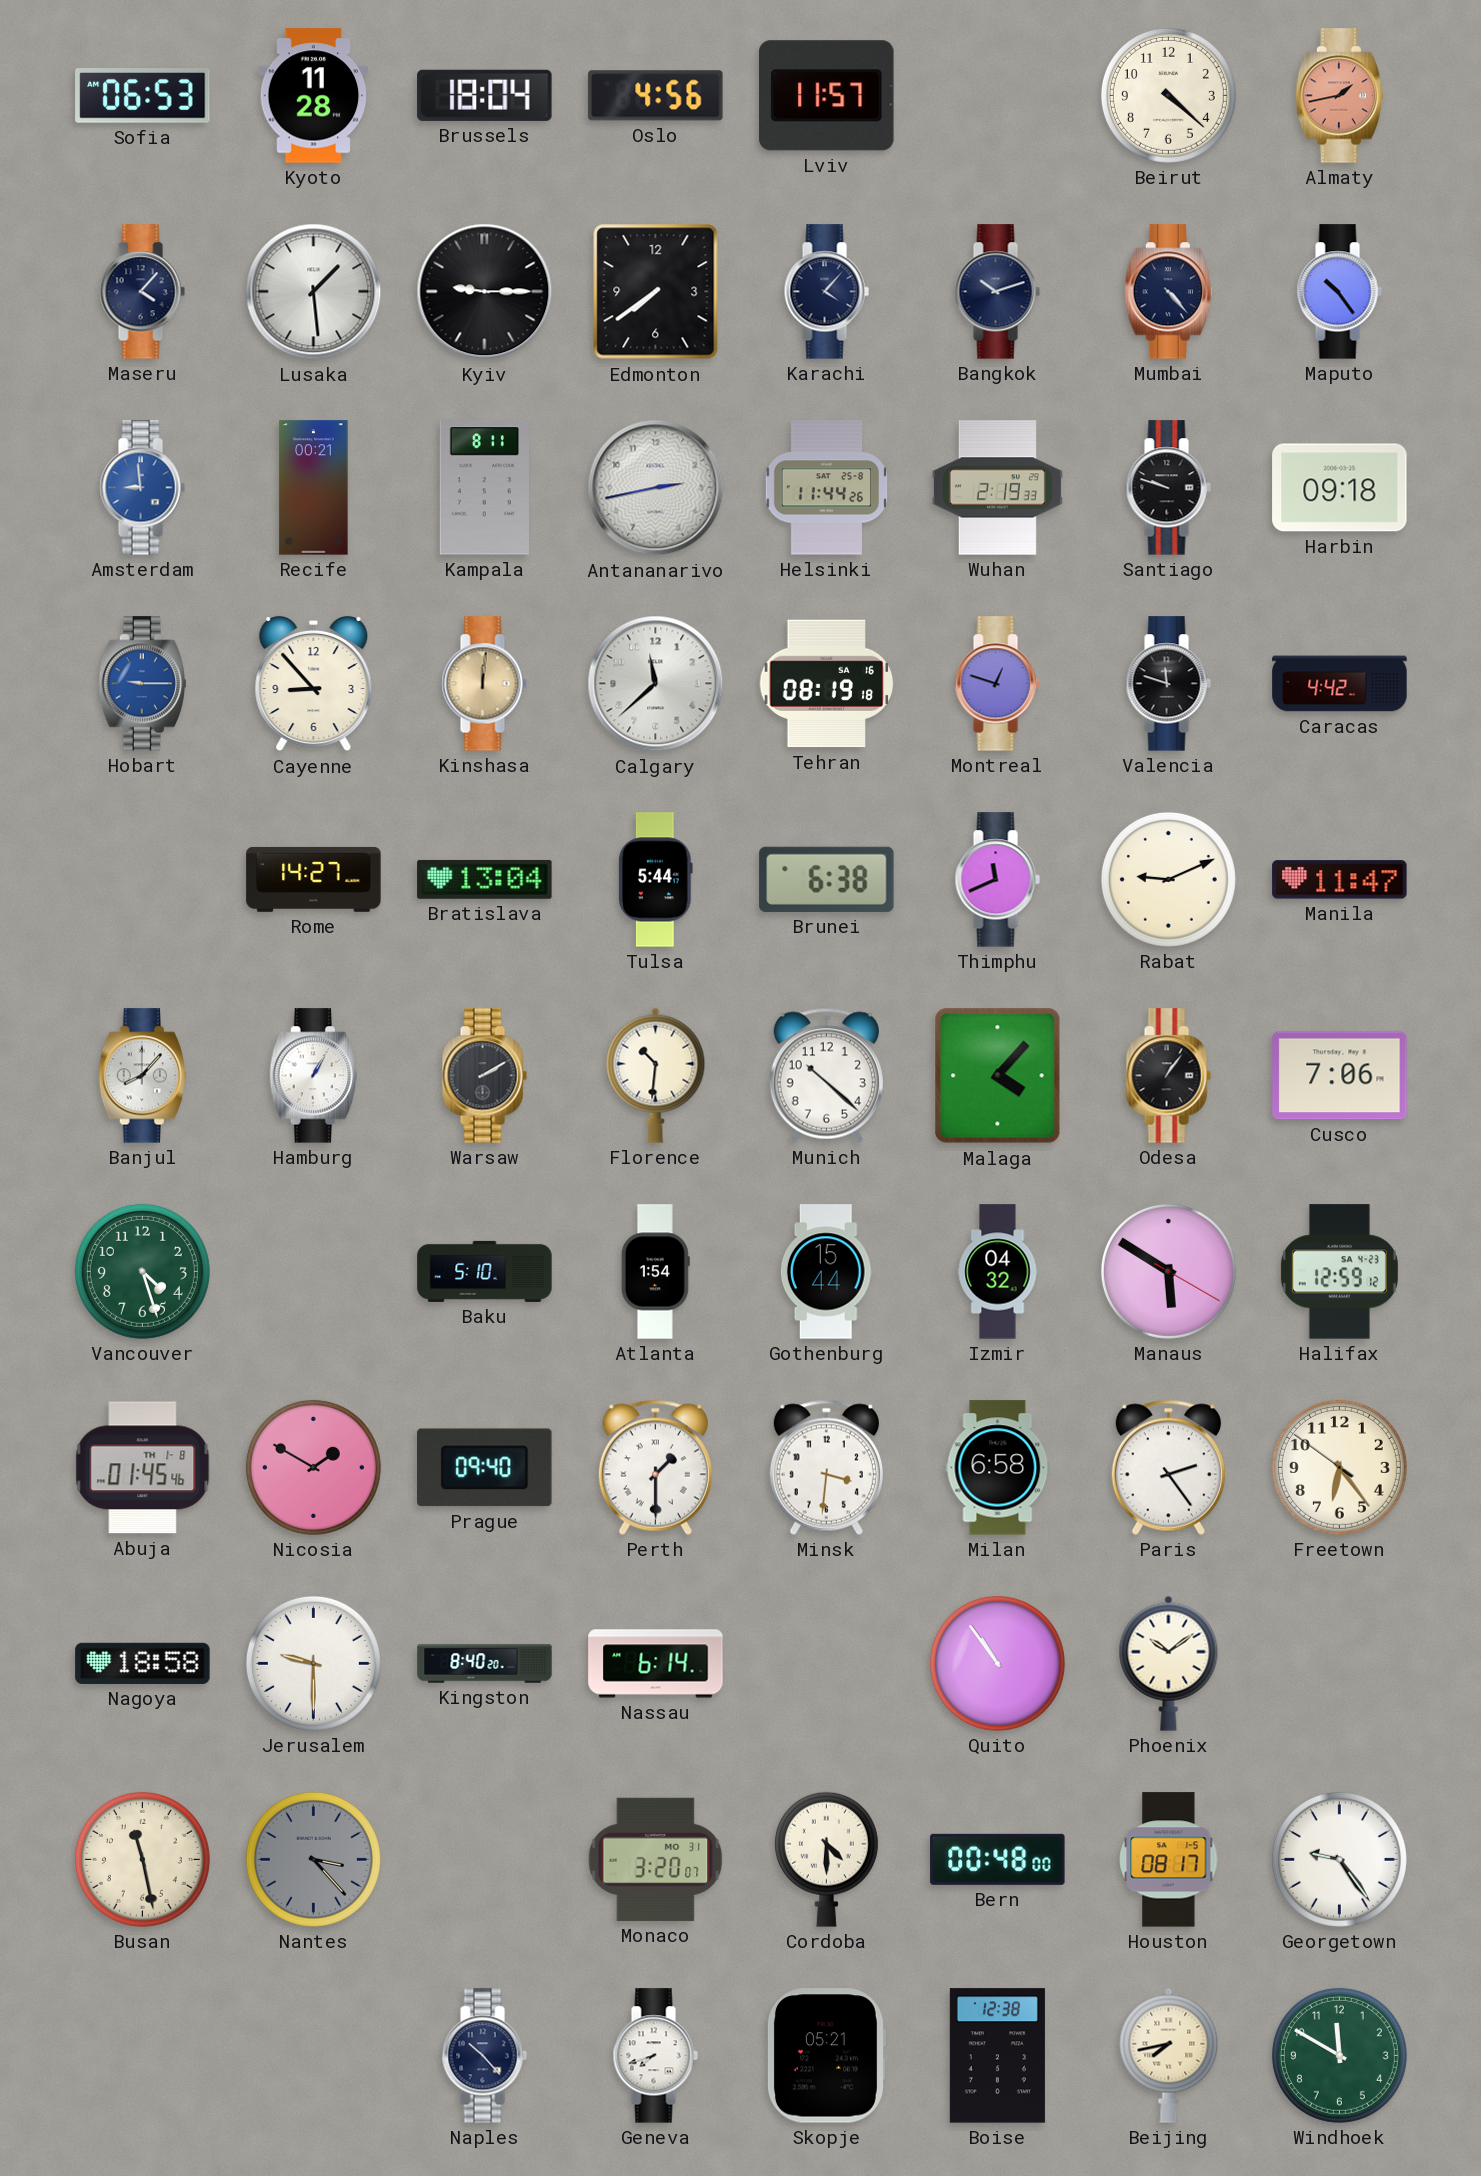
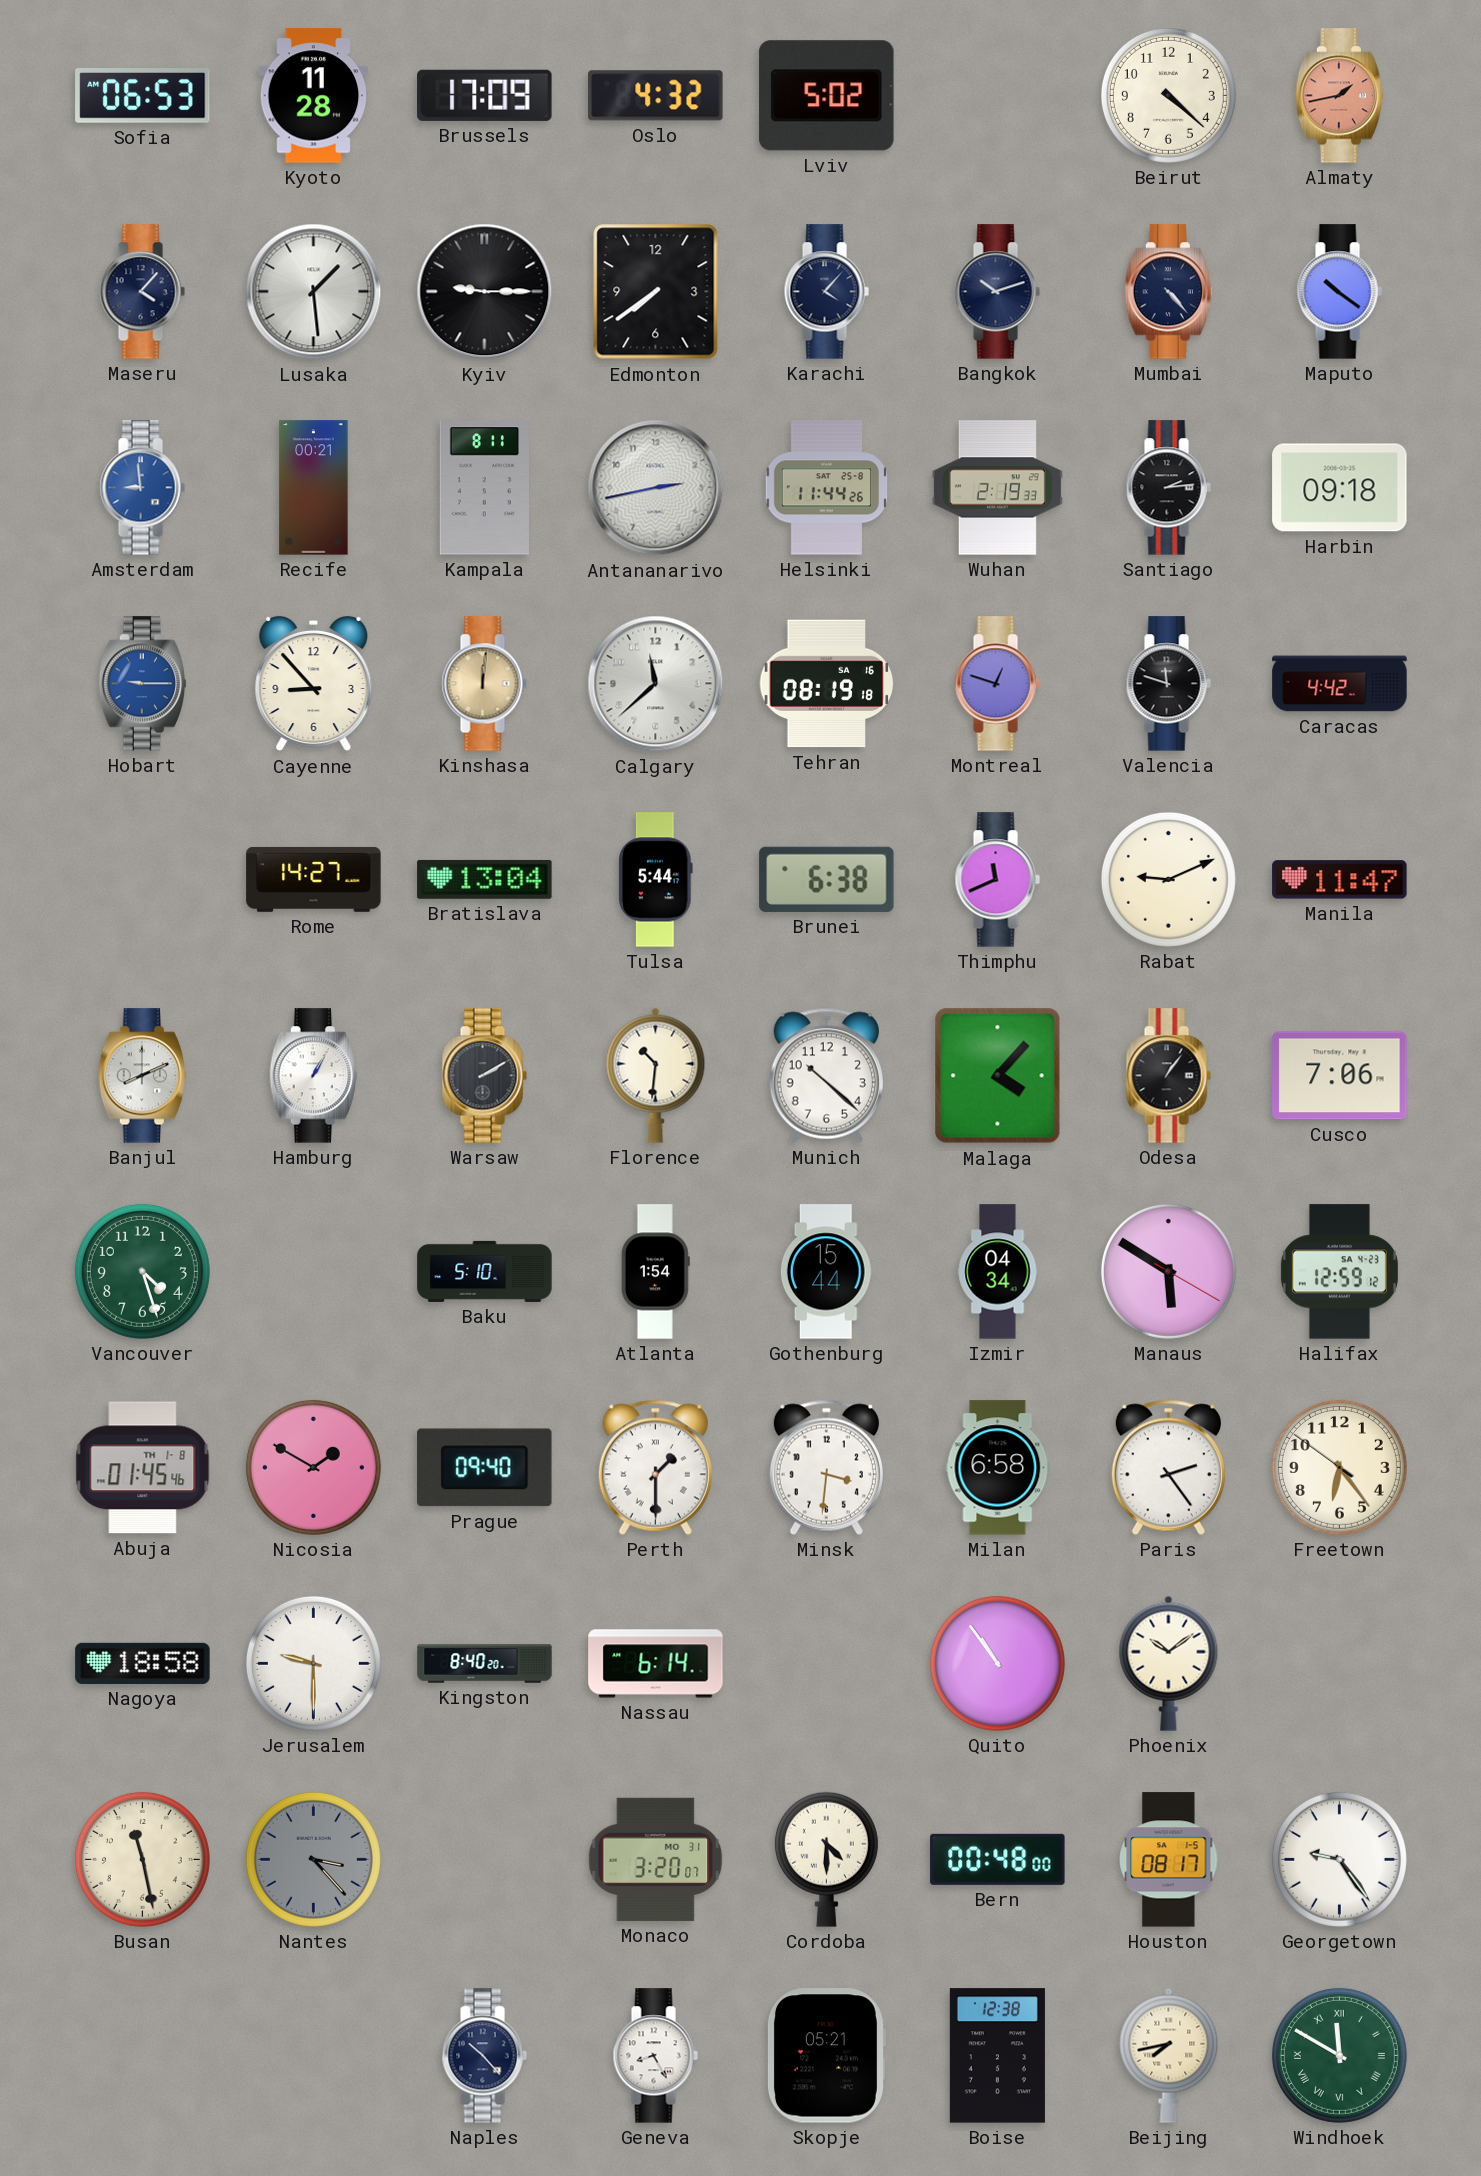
Brussels: 18:04 -> 17:09
Oslo: 4:56 -> 4:32
Lviv: 11:57 -> 5:02
Maputo: 10:24 -> 10:21
Santiago: 9:48 -> 2:14
Banjul: 8:07 -> 8:11
Izmir: 04:32 -> 04:34
Geneva: 7:42 -> 8:25
Windhoek numerals: Arabic -> Roman
